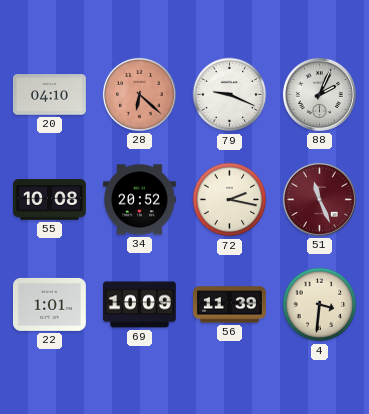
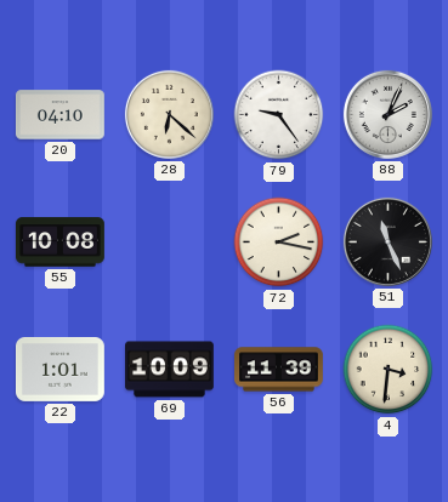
28 dial: salmon -> cream
79: 9:19 -> 9:24
34: 20:52 -> none
51 dial: burgundy -> black
